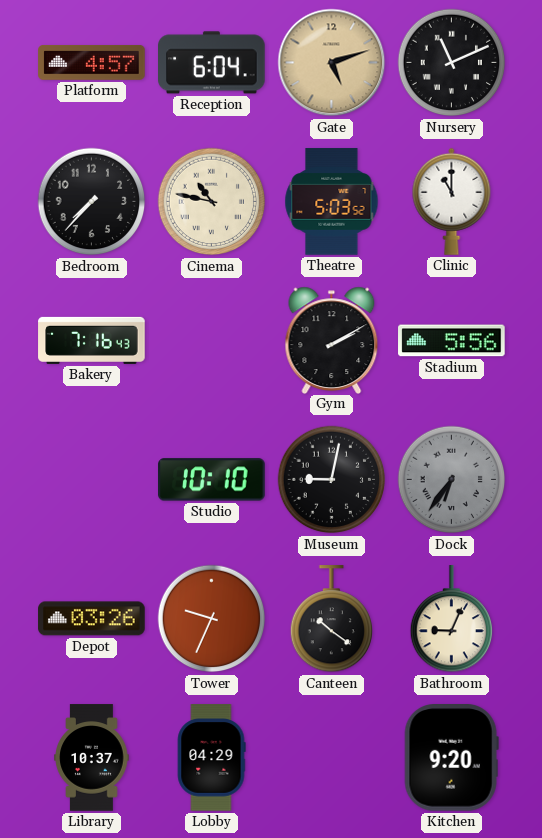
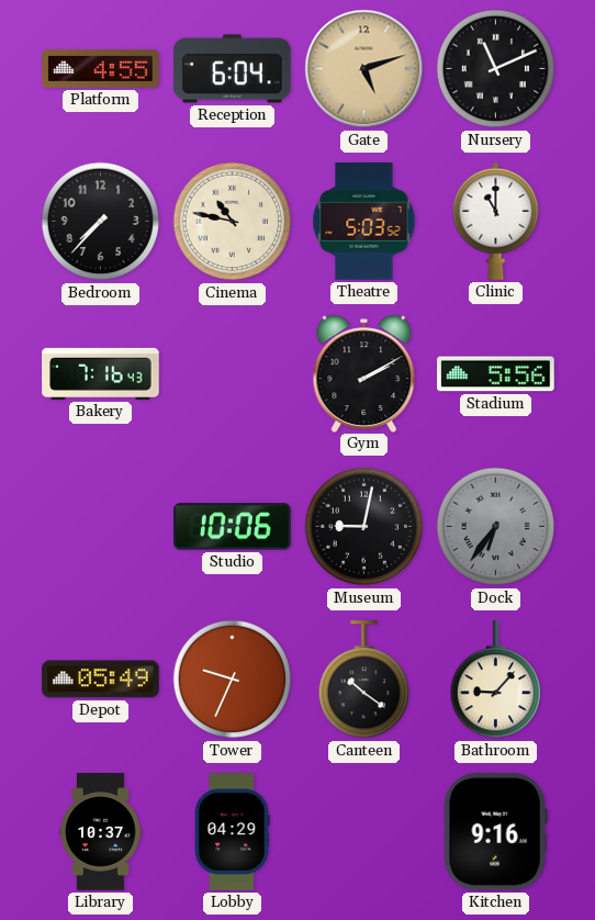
Platform: 4:57 -> 4:55
Studio: 10:10 -> 10:06
Depot: 03:26 -> 05:49
Bathroom: 9:04 -> 9:07
Kitchen: 9:20 -> 9:16
